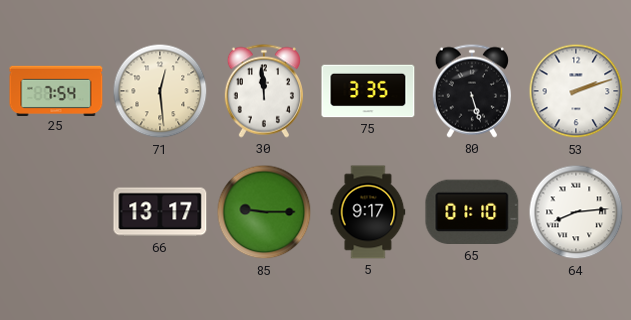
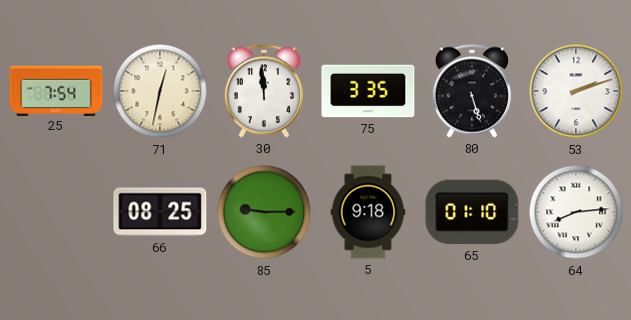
71: 12:29 -> 12:32
66: 13:17 -> 08:25
5: 9:17 -> 9:18
